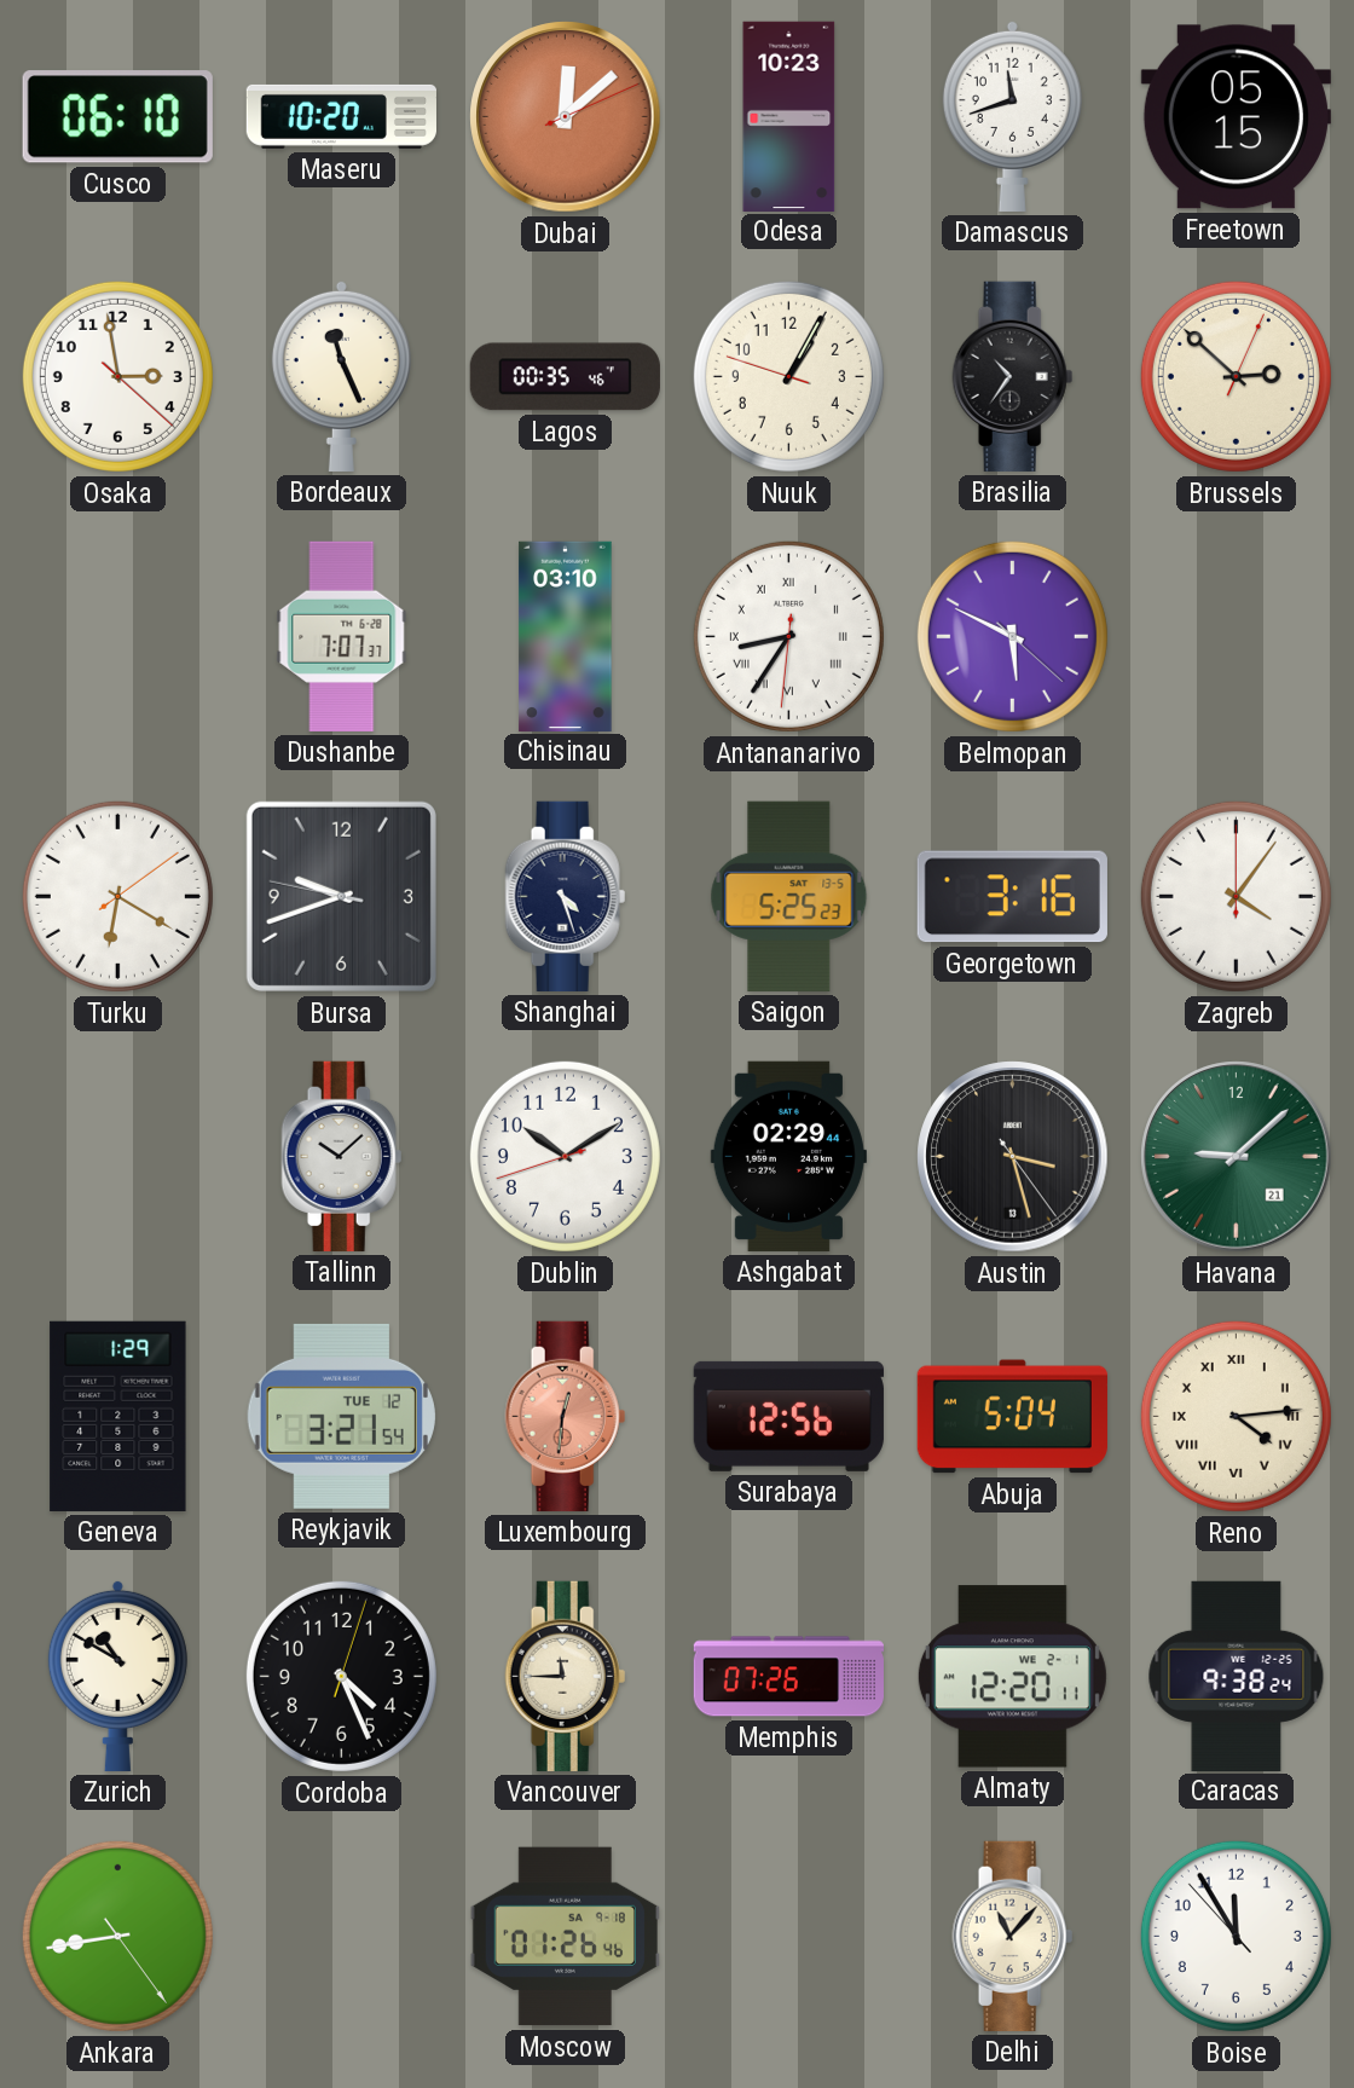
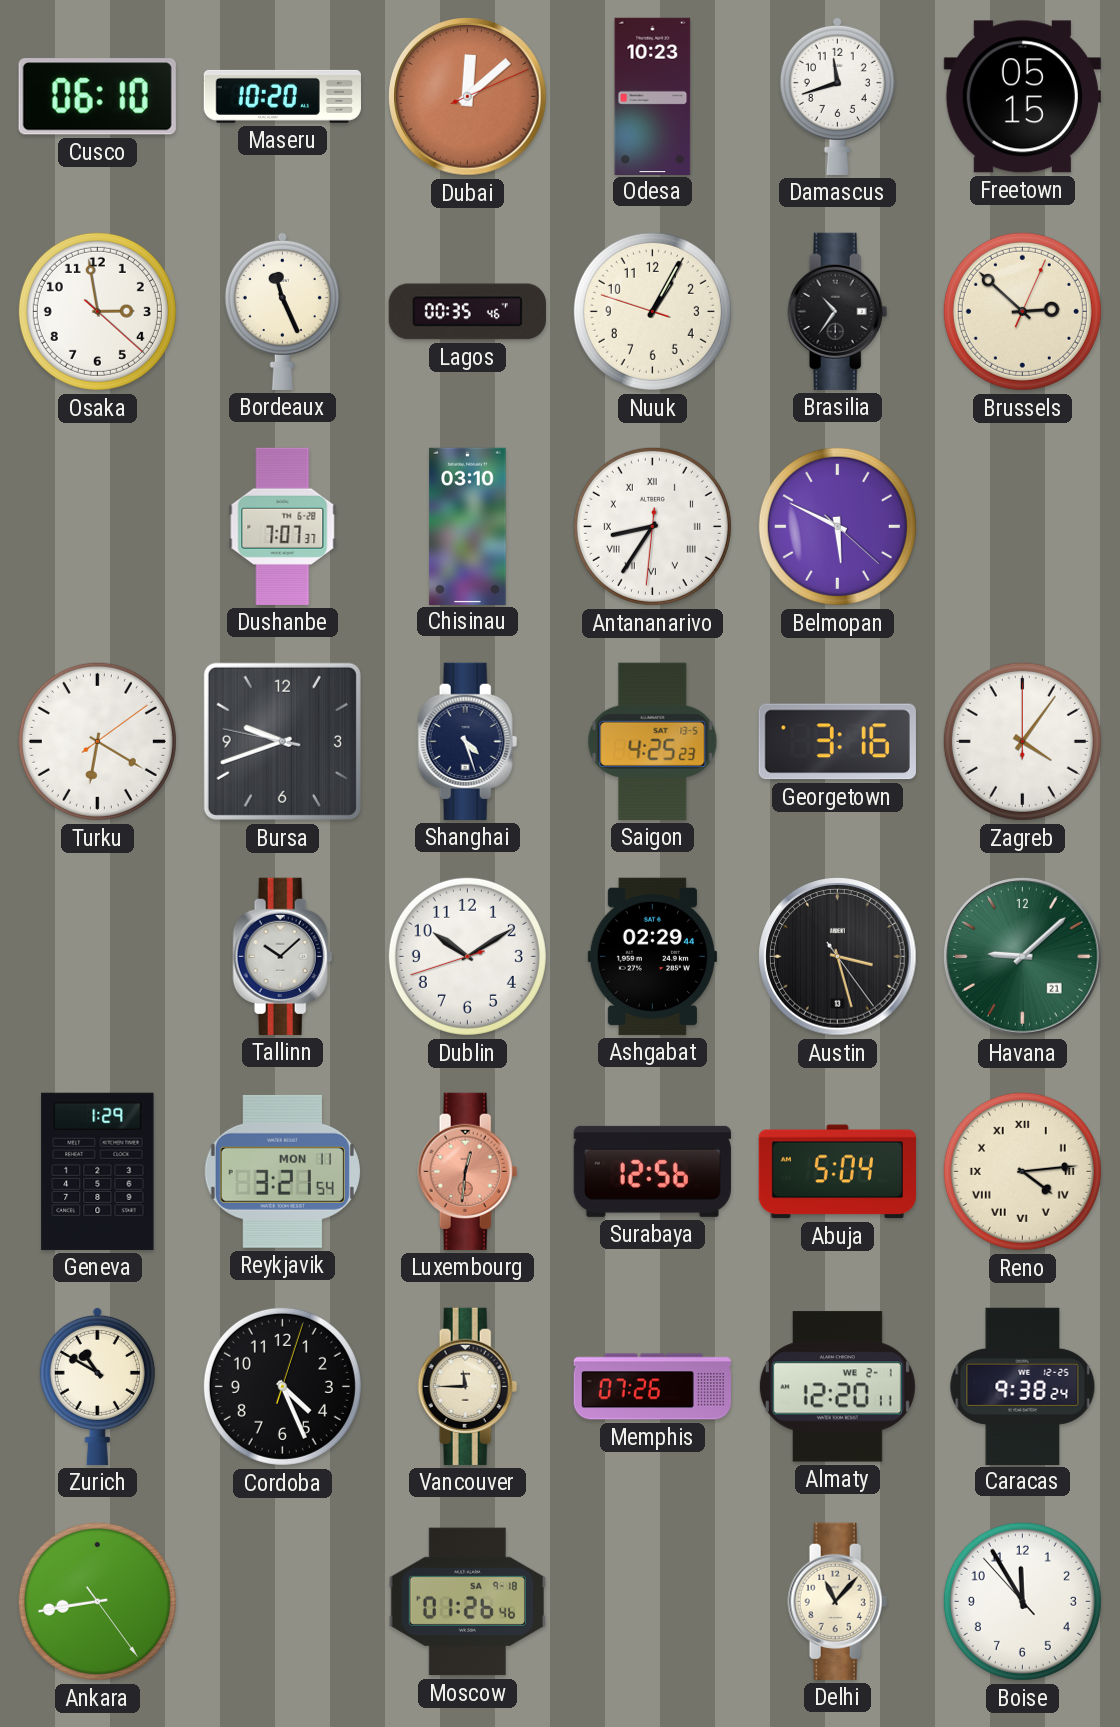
Saigon: 5:25 -> 4:25
Reykjavik date: TUE 12 -> MON 11
